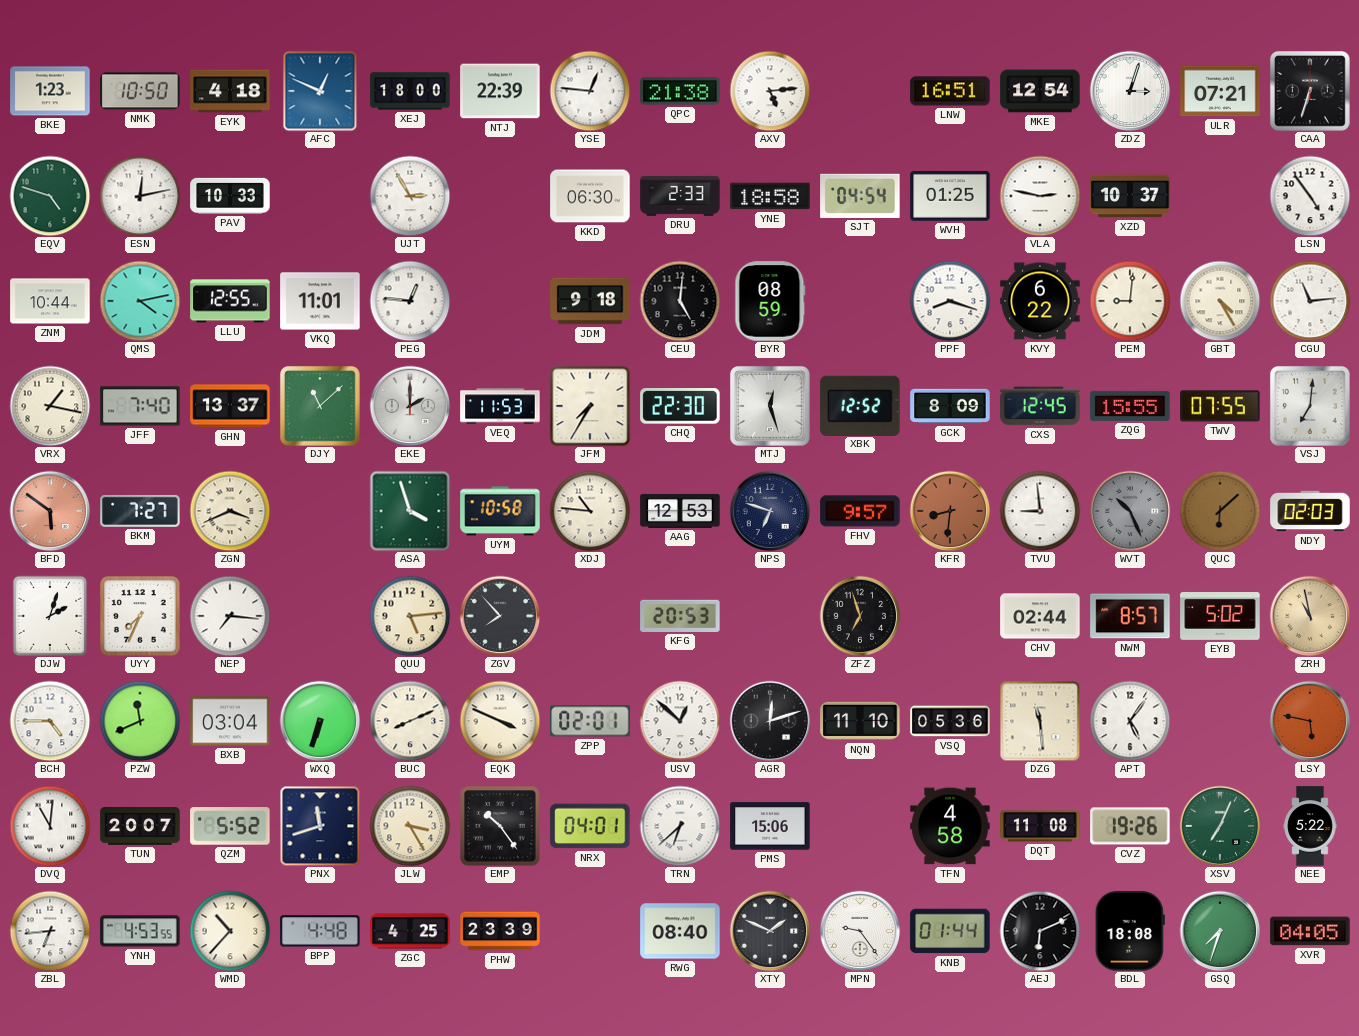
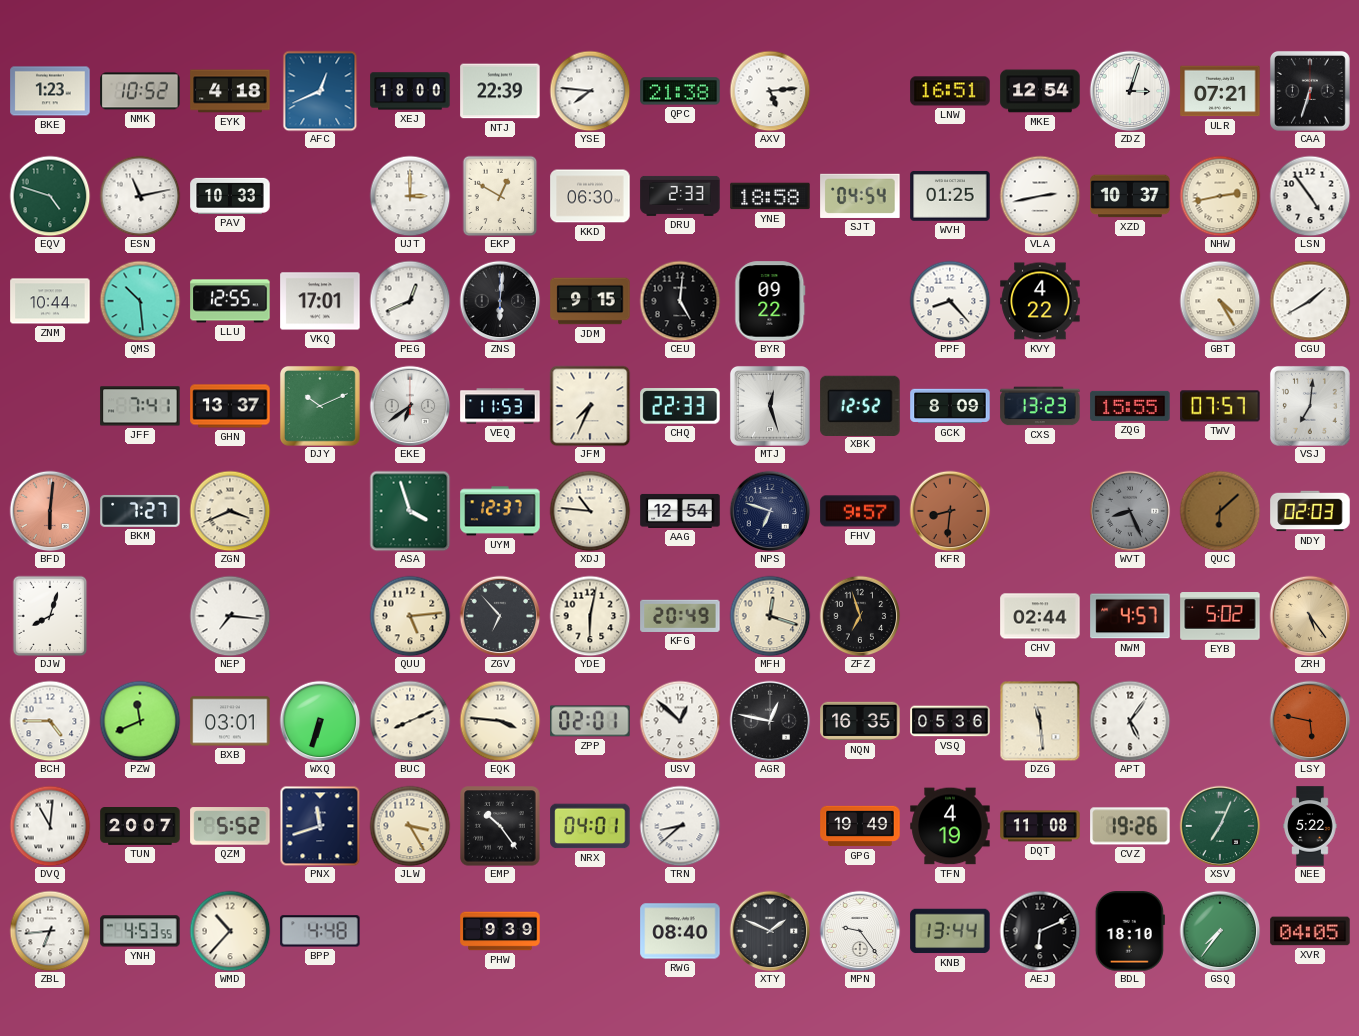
NMK: 10:50 -> 10:52
AFC: 12:49 -> 12:41
YSE: 12:46 -> 7:46
ESN: 12:13 -> 11:13
UJT: 2:55 -> 3:00
EKP: none -> 12:50
VLA: 2:47 -> 2:43
NHW: none -> 2:43
QMS: 4:13 -> 10:29
VKQ: 11:01 -> 17:01
PEG: 12:46 -> 12:41
ZNS: none -> 6:01
JDM: 9:18 -> 9:15
BYR: 08:59 -> 09:22
PPF: 8:18 -> 8:23
KVY: 6:22 -> 4:22
PEM: 9:01 -> none
CGU: 11:14 -> 1:40
VRX: 1:17 -> none
JFF: 7:40 -> 7:41
DJY: 11:08 -> 10:11
EKE: 2:00 -> 6:39
JFM: 7:35 -> 7:34
CHQ: 22:30 -> 22:33
CXS: 12:45 -> 13:23
TWV: 07:55 -> 07:57
BFD: 5:51 -> 6:01
UYM: 10:58 -> 12:37
AAG: 12:53 -> 12:54
TVU: 8:59 -> none
WVT: 10:26 -> 8:26
DJW: 2:03 -> 8:03
UYY: 7:34 -> none
ZGV: 7:53 -> 6:53
YDE: none -> 6:02
KFG: 20:53 -> 20:49
MFH: none -> 12:18
NWM: 8:57 -> 4:57
ZRH: 10:58 -> 5:24
BXB: 03:04 -> 03:01
EQK: 3:49 -> 3:46
AGR: 12:12 -> 12:47
NQN: 11:10 -> 16:35
TRN: 6:38 -> 8:38
PMS: 15:06 -> none
GPG: none -> 19:49
TFN: 4:58 -> 4:19
ZGC: 4:25 -> none
PHW: 23:39 -> 9:39
KNB: 01:44 -> 13:44
BDL: 18:08 -> 18:10
GSQ: 7:33 -> 7:36
